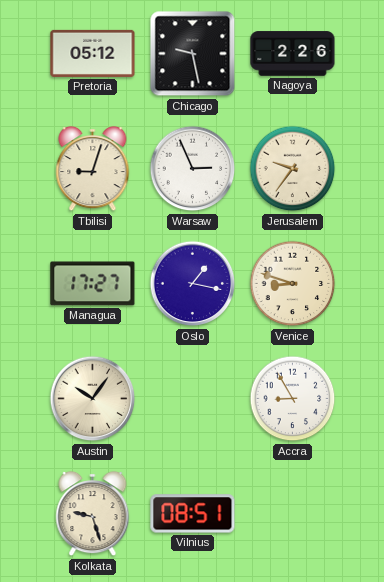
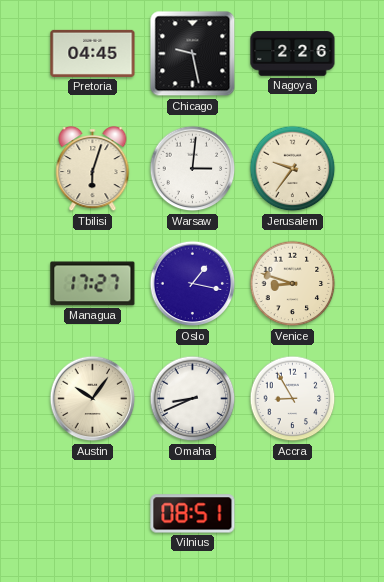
Pretoria: 05:12 -> 04:45
Tbilisi: 9:03 -> 6:03
Warsaw: 2:56 -> 3:01
Omaha: none -> 8:41
Kolkata: 9:27 -> none
